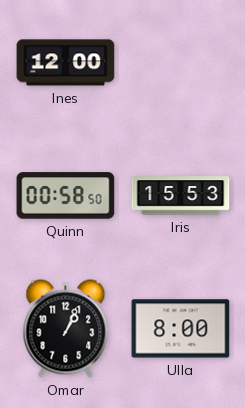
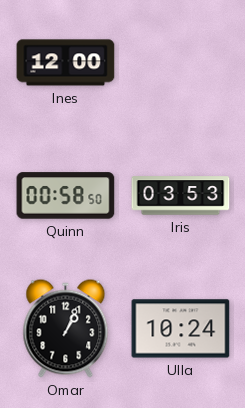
Iris: 15:53 -> 03:53
Ulla: 8:00 -> 10:24
